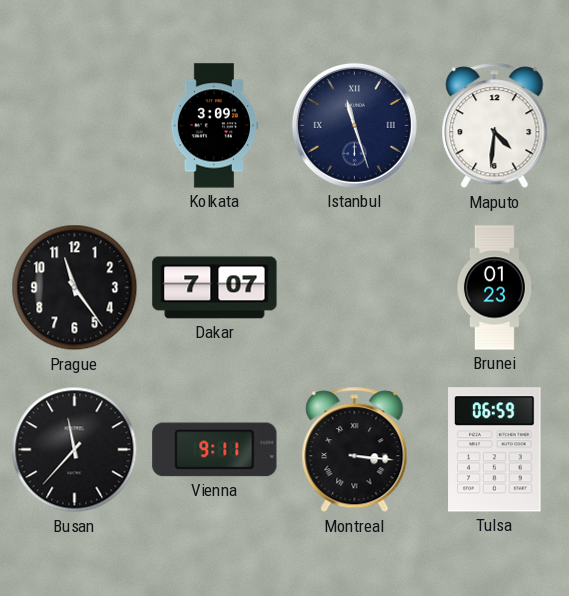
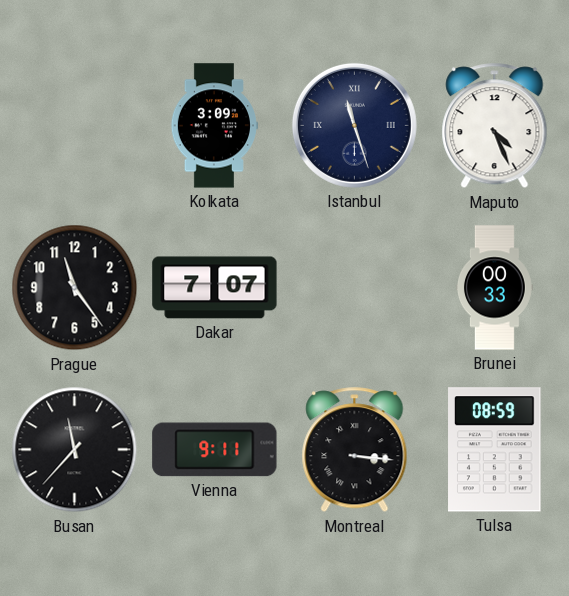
Maputo: 4:31 -> 4:26
Brunei: 01:23 -> 00:33
Tulsa: 06:59 -> 08:59
